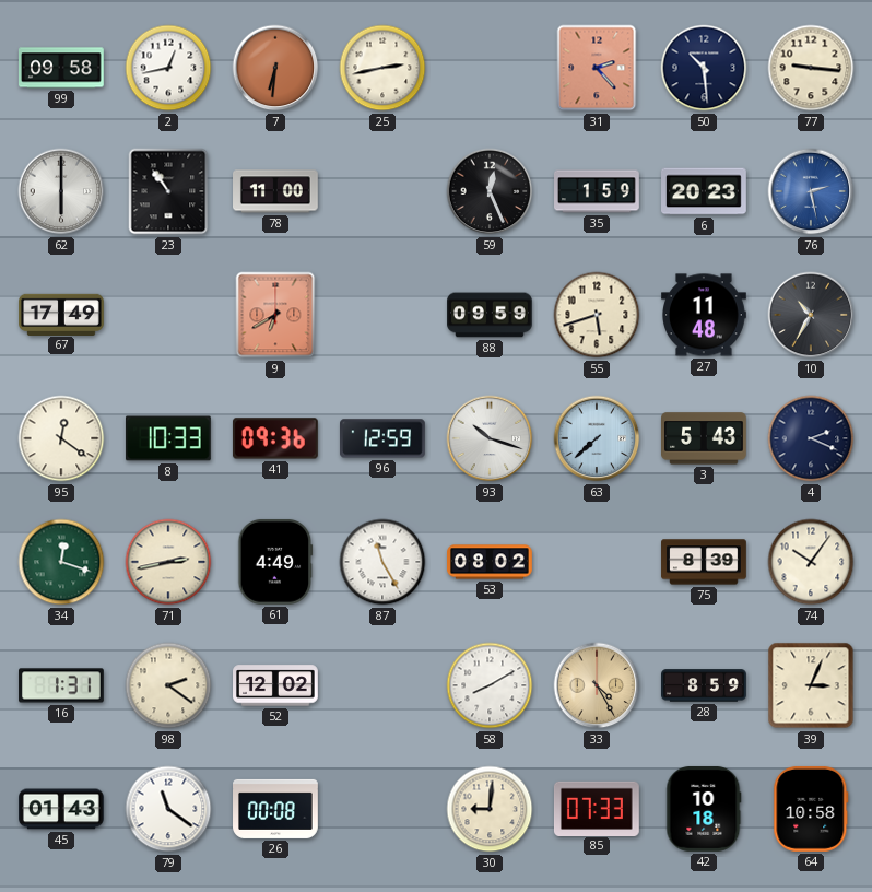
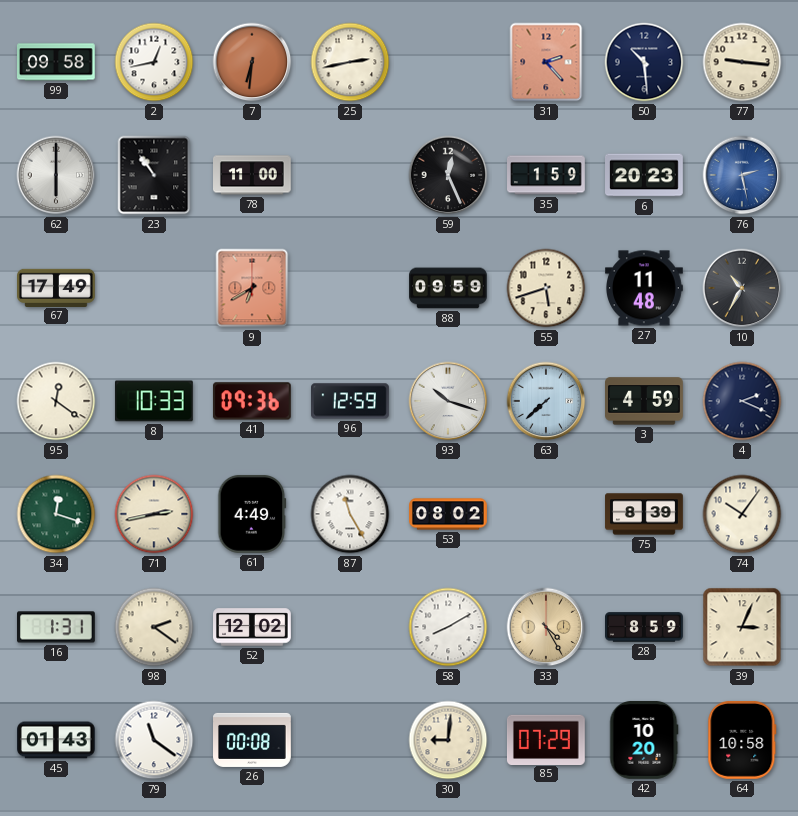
3: 5:43 -> 4:59
85: 07:33 -> 07:29
42: 10:18 -> 10:20
